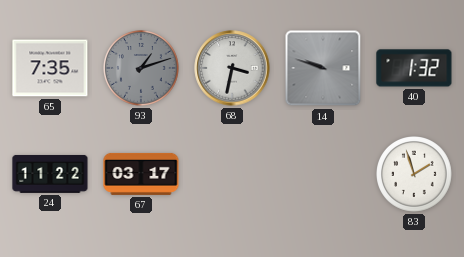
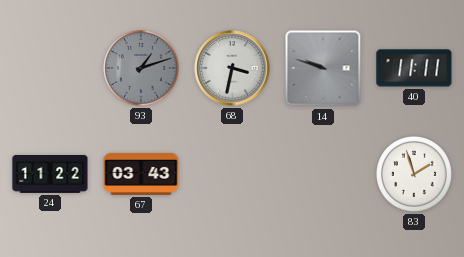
65: 7:35 -> none
40: 1:32 -> 11:11
67: 03:17 -> 03:43
